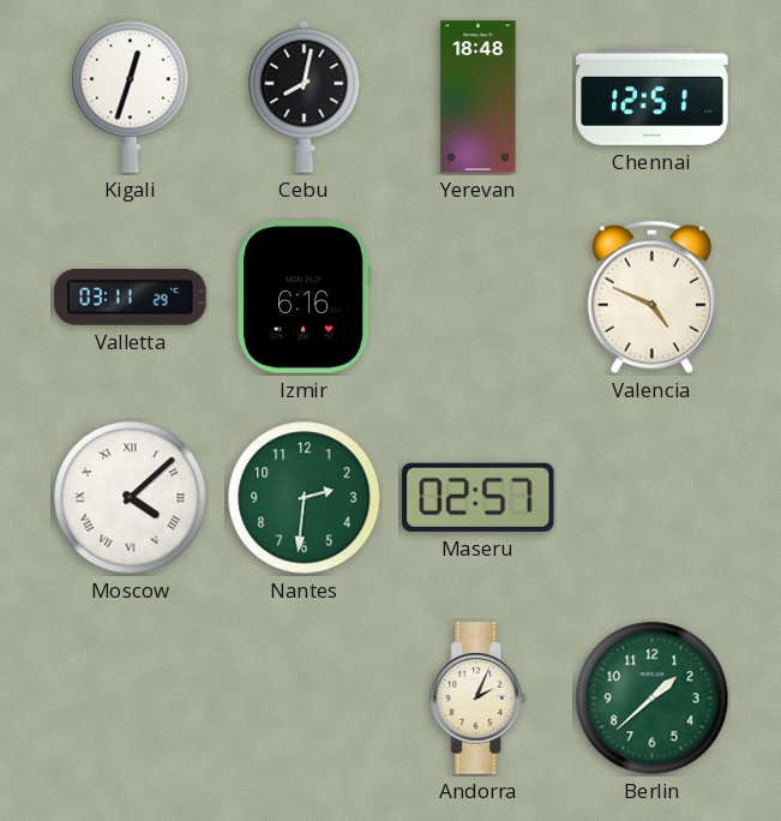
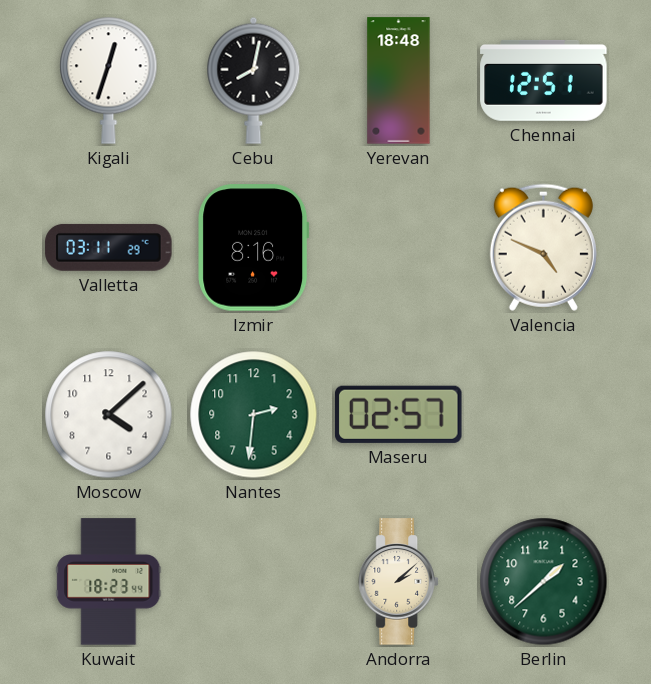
Izmir: 6:16 -> 8:16
Moscow numerals: Roman -> Arabic
Kuwait: none -> 18:23
Andorra: 2:04 -> 2:08
